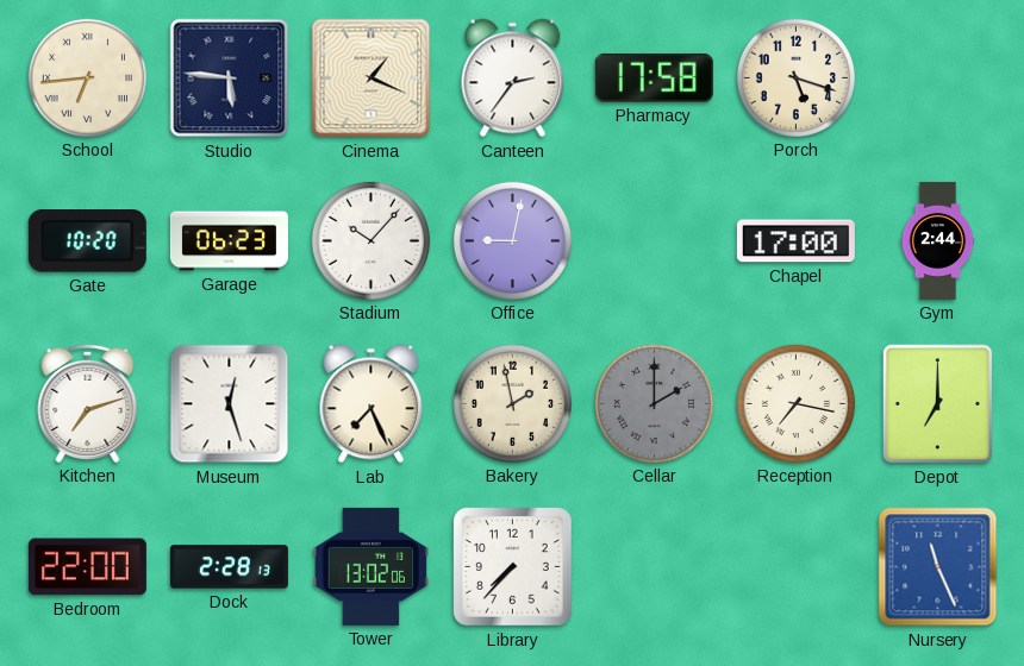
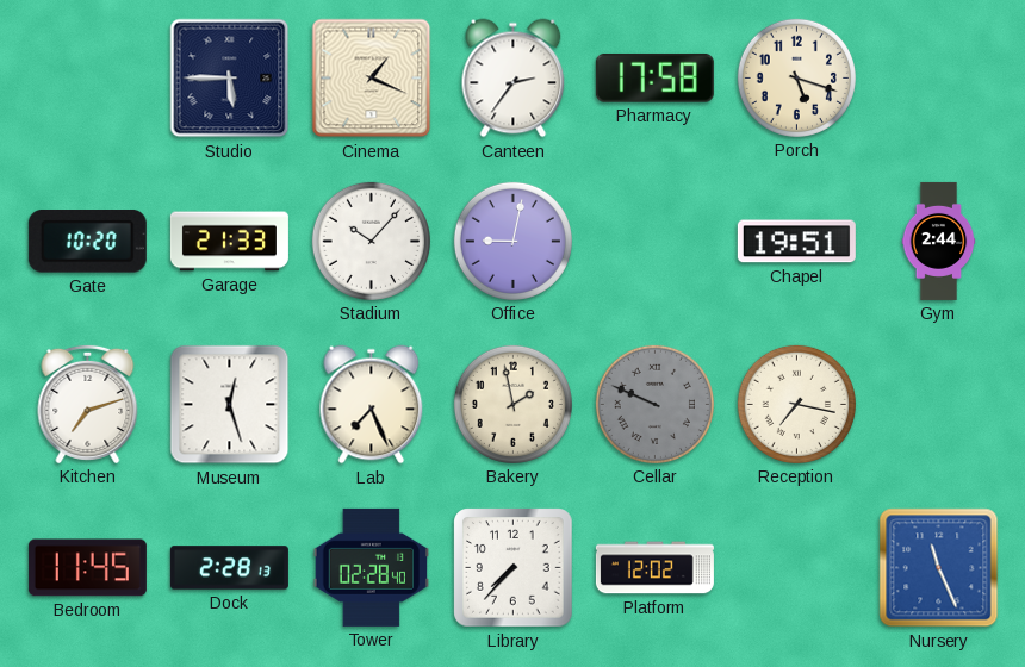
School: 6:44 -> none
Studio: 5:46 -> 5:45
Garage: 06:23 -> 21:33
Chapel: 17:00 -> 19:51
Cellar: 2:00 -> 9:49
Depot: 7:00 -> none
Bedroom: 22:00 -> 11:45
Tower: 13:02 -> 02:28
Platform: none -> 12:02
